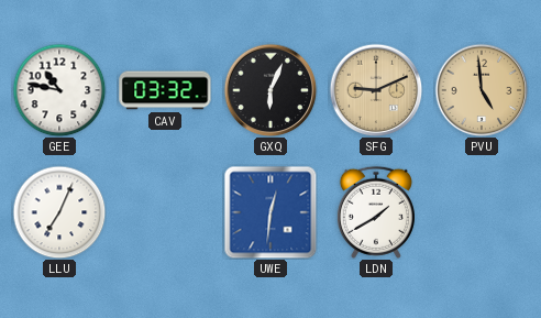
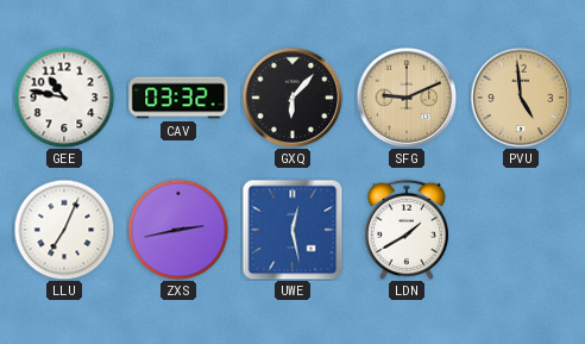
GXQ: 6:04 -> 6:07
ZXS: none -> 2:43
UWE: 12:31 -> 12:28
